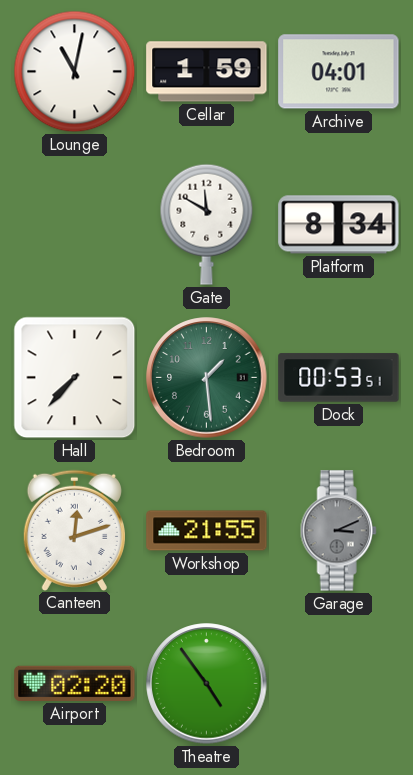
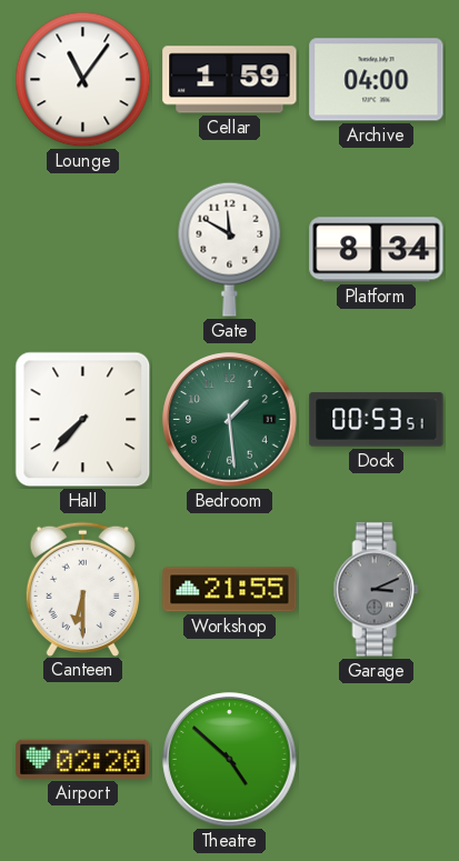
Lounge: 11:02 -> 11:06
Archive: 04:01 -> 04:00
Canteen: 12:12 -> 6:30
Theatre: 4:54 -> 4:52
